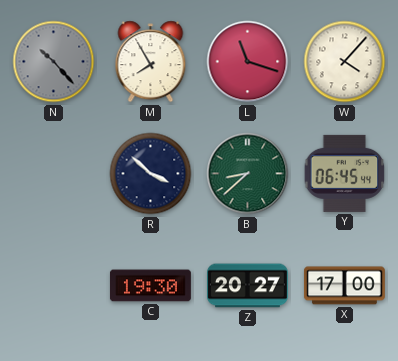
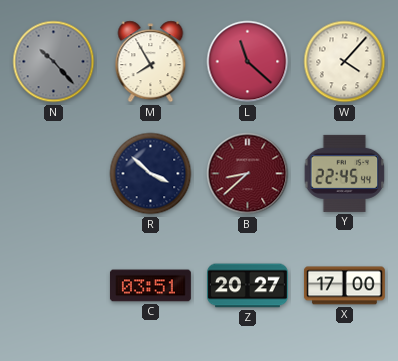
L: 11:18 -> 11:22
B dial: green -> burgundy
Y: 06:45 -> 22:45
C: 19:30 -> 03:51
